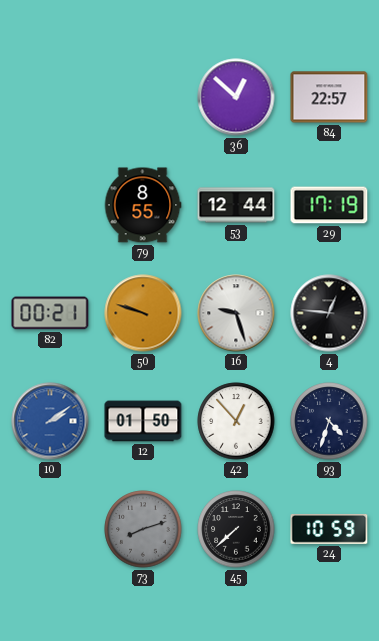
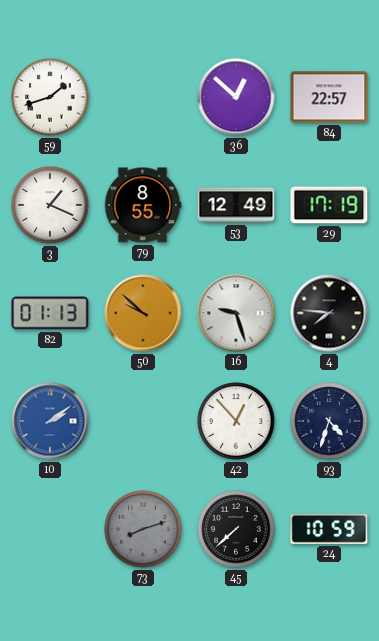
59: none -> 1:42
3: none -> 1:19
53: 12:44 -> 12:49
82: 00:21 -> 01:13
50: 9:48 -> 9:52
4: 12:46 -> 7:46
12: 01:50 -> none
